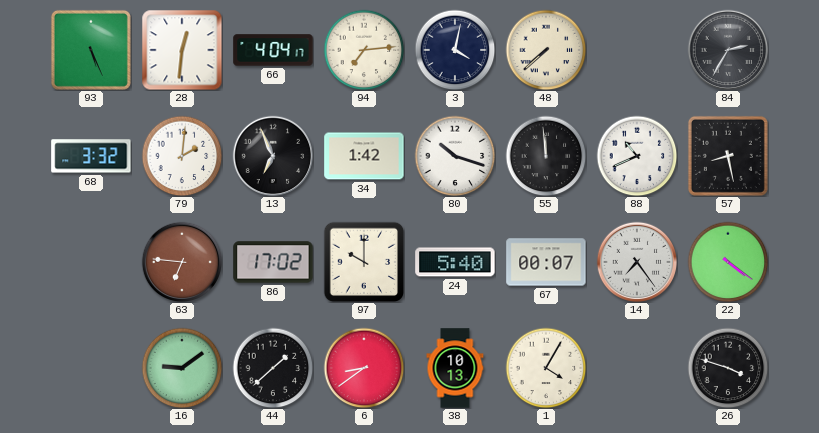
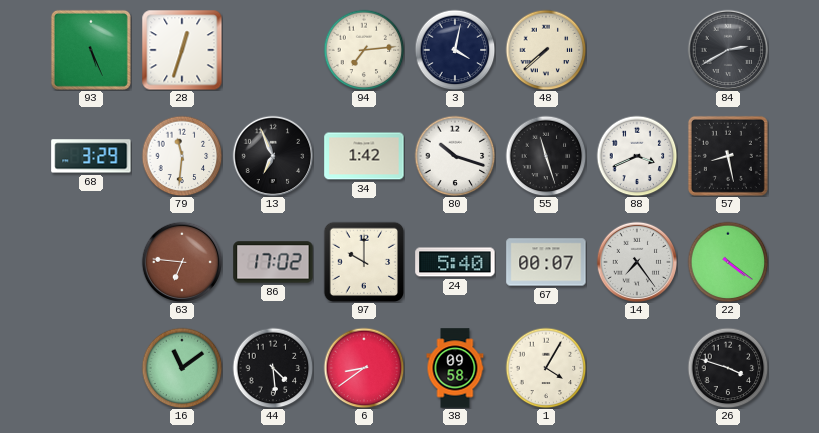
28: 12:31 -> 12:33
66: 4:04 -> none
84: 2:35 -> 2:40
68: 3:32 -> 3:29
79: 2:01 -> 11:31
55: 11:59 -> 11:27
88: 10:41 -> 3:41
16: 9:09 -> 11:09
44: 1:38 -> 4:29
38: 10:13 -> 09:58
